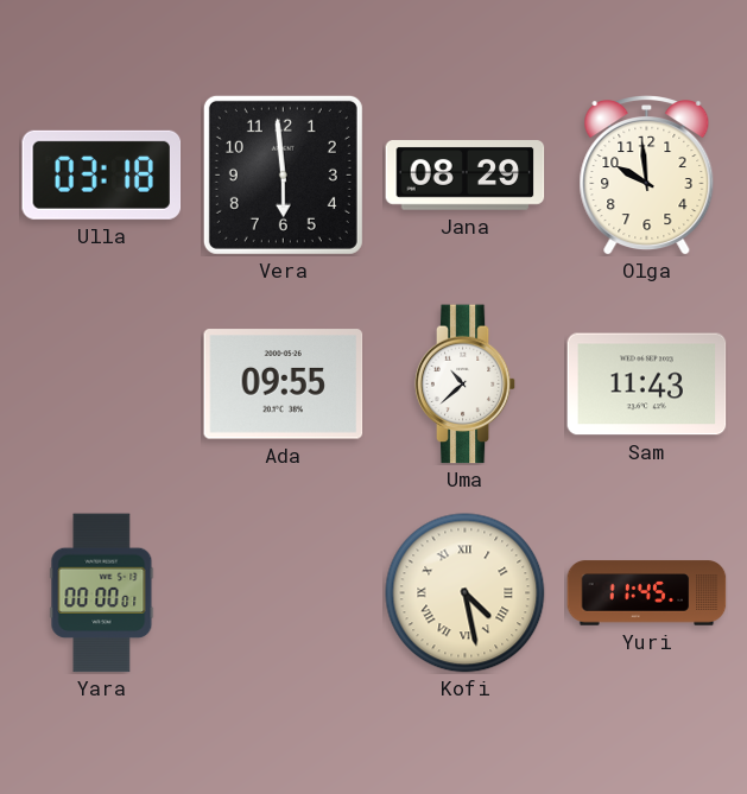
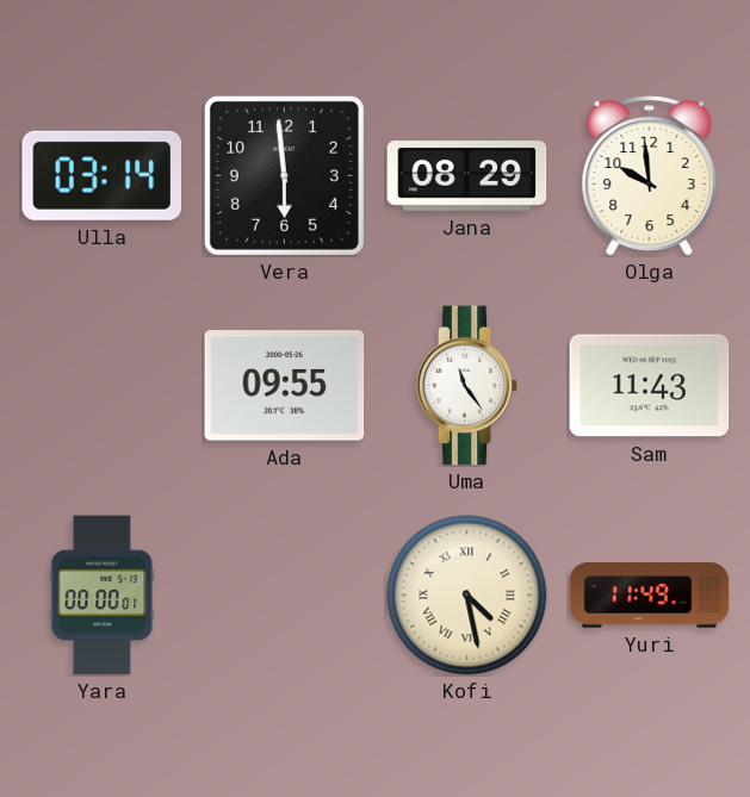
Ulla: 03:18 -> 03:14
Uma: 10:38 -> 11:24
Yuri: 11:45 -> 11:49
